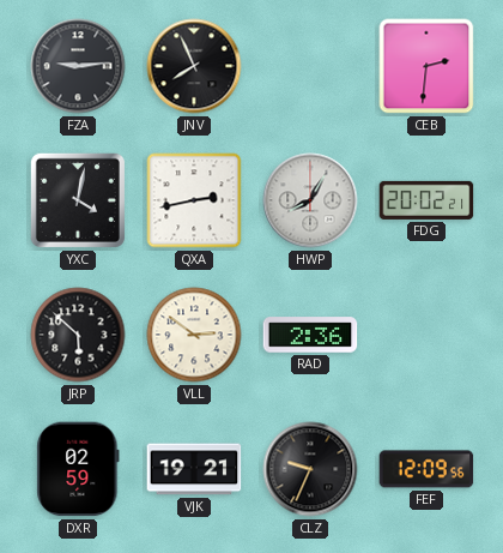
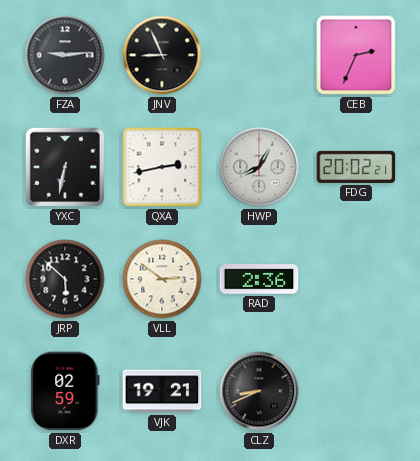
JNV: 7:56 -> 8:56
CEB: 2:31 -> 2:34
YXC: 4:02 -> 6:32
CLZ: 9:34 -> 8:41
FEF: 12:09 -> none
